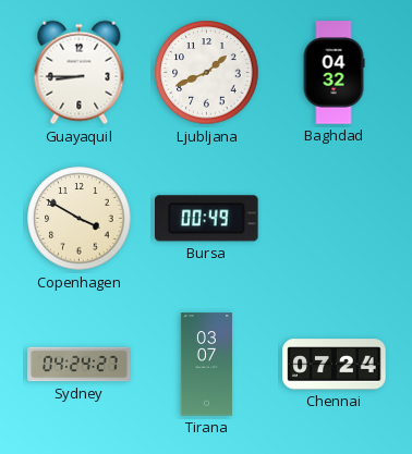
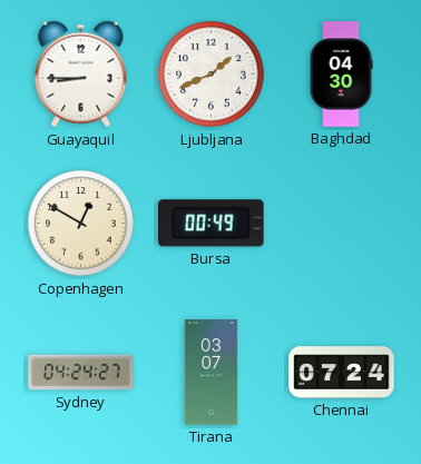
Baghdad: 04:32 -> 04:30
Copenhagen: 3:50 -> 12:50
